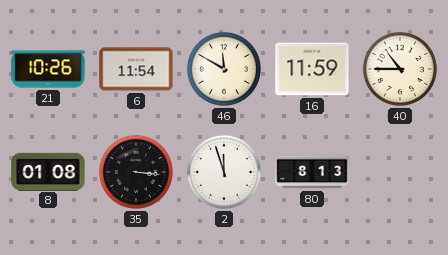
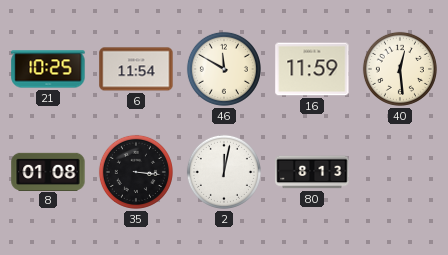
21: 10:26 -> 10:25
40: 10:45 -> 12:29
2: 11:57 -> 12:02
